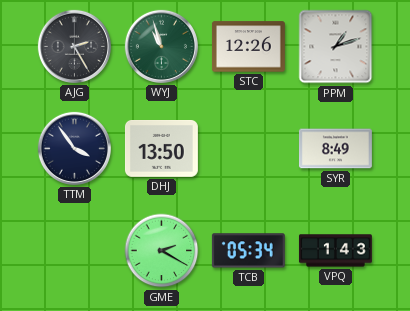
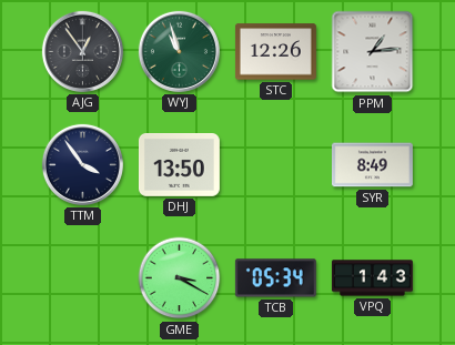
AJG: 2:25 -> 12:54
PPM: 1:12 -> 1:14
GME: 2:20 -> 3:20
